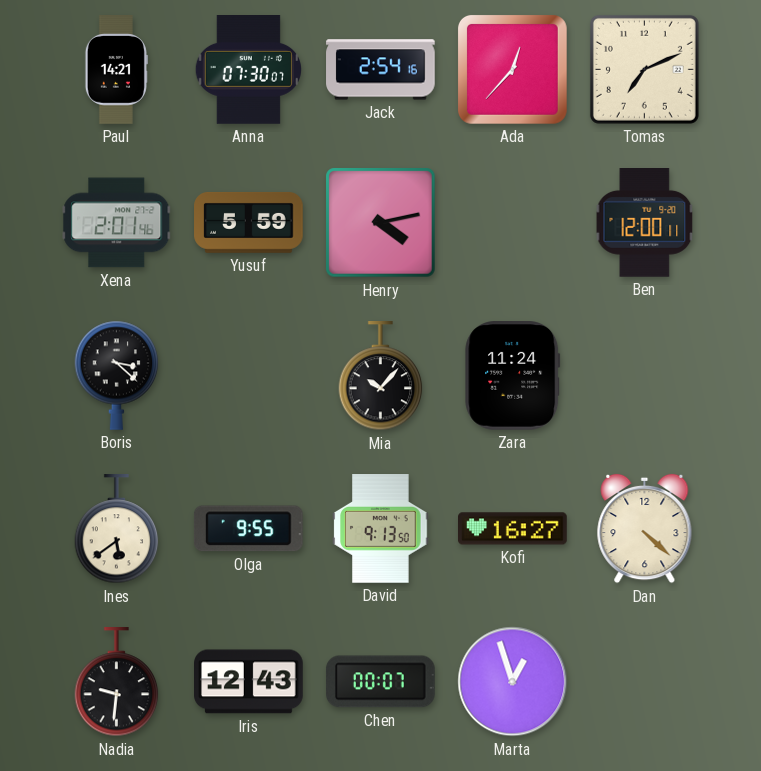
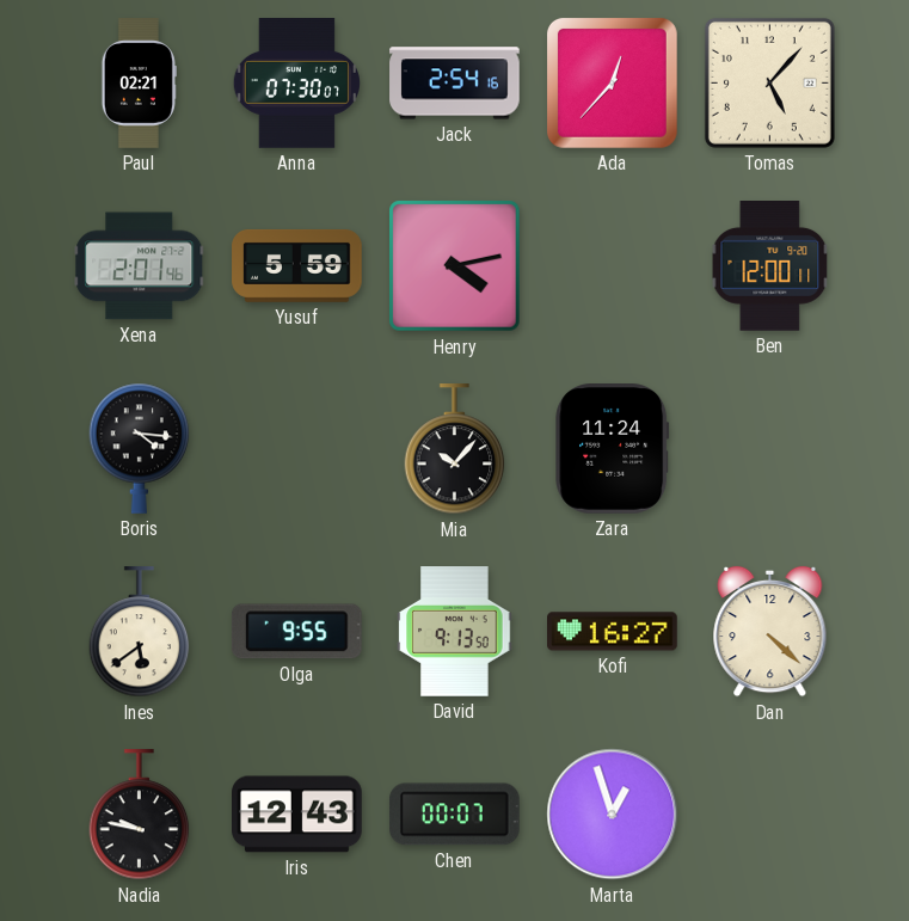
Paul: 14:21 -> 02:21
Tomas: 7:11 -> 5:07
Boris: 3:22 -> 4:16
Nadia: 9:31 -> 9:47
